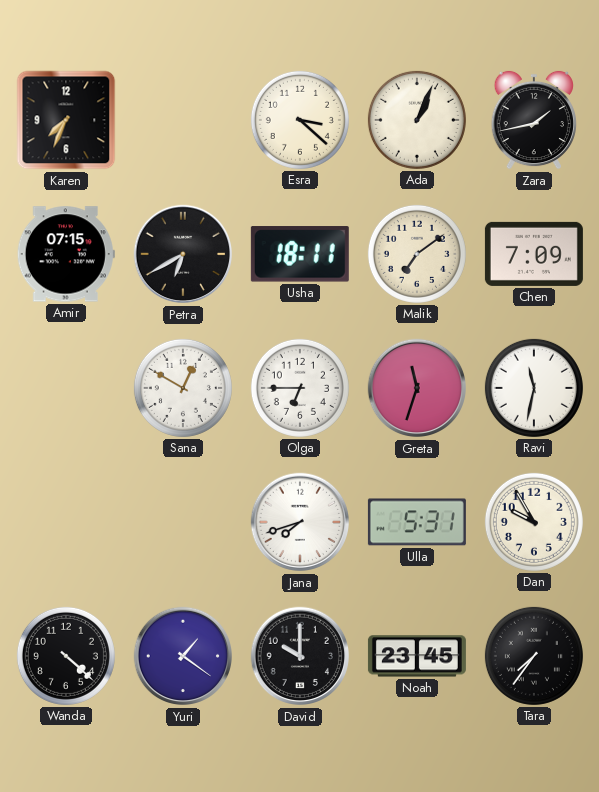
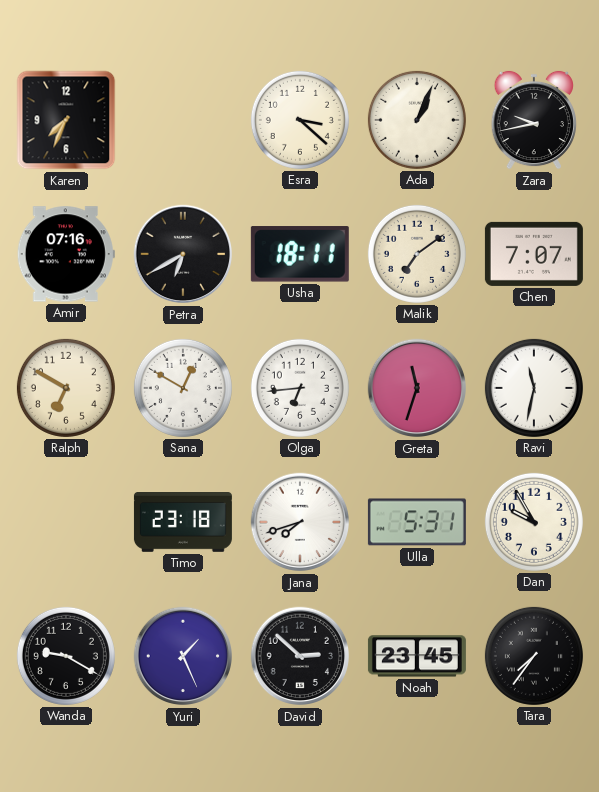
Zara: 1:43 -> 9:43
Amir: 07:15 -> 07:16
Chen: 7:09 -> 7:07
Ralph: none -> 6:50
Olga: 6:45 -> 6:44
Timo: none -> 23:18
Wanda: 4:22 -> 9:20
Yuri: 1:21 -> 1:26
David: 10:00 -> 2:52
